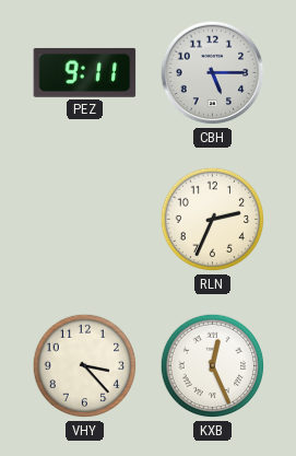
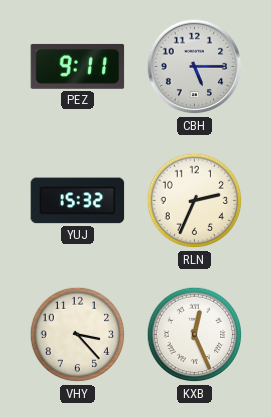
YUJ: none -> 15:32
